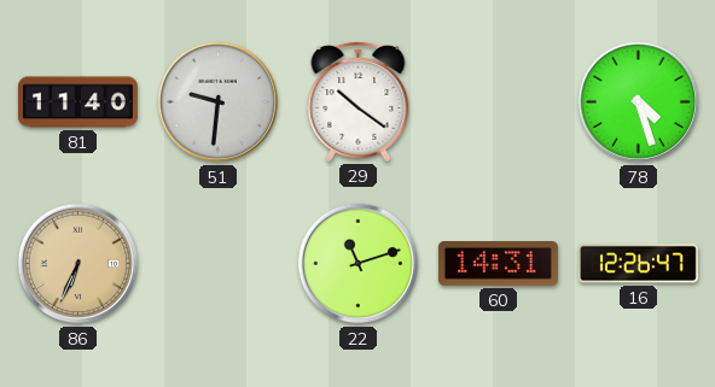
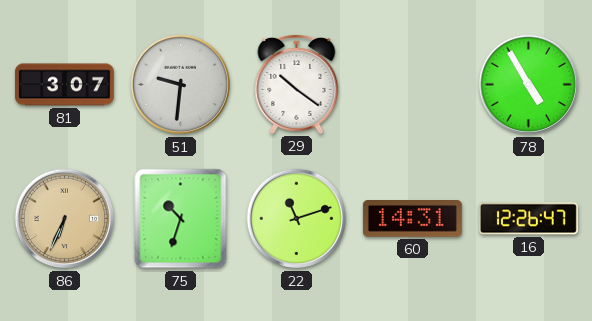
81: 11:40 -> 3:07
78: 4:27 -> 4:55
75: none -> 10:33
